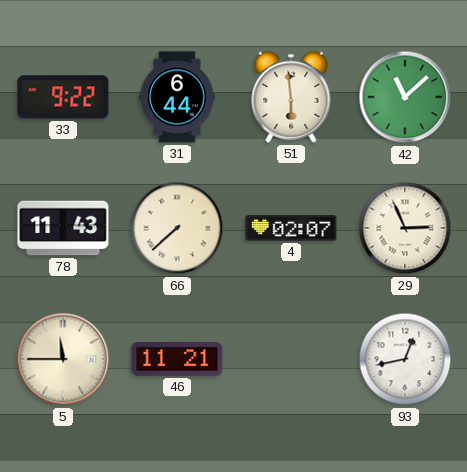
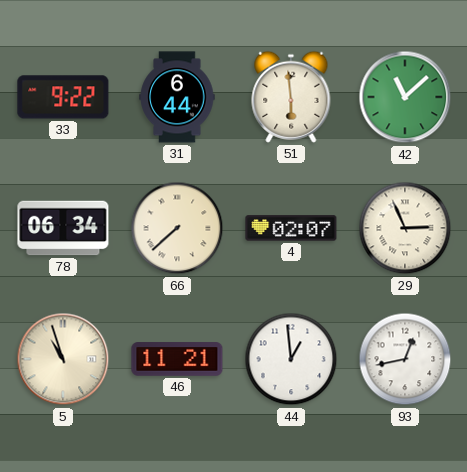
78: 11:43 -> 06:34
5: 11:45 -> 10:57
44: none -> 12:59
